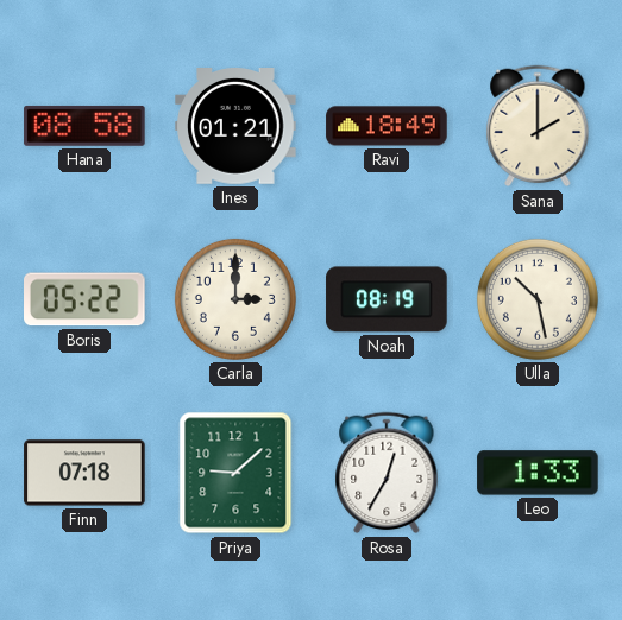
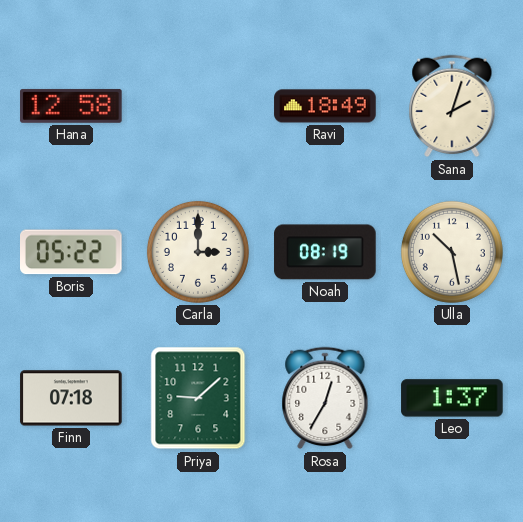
Hana: 08:58 -> 12:58
Ines: 01:21 -> none
Sana: 2:00 -> 2:03
Leo: 1:33 -> 1:37
